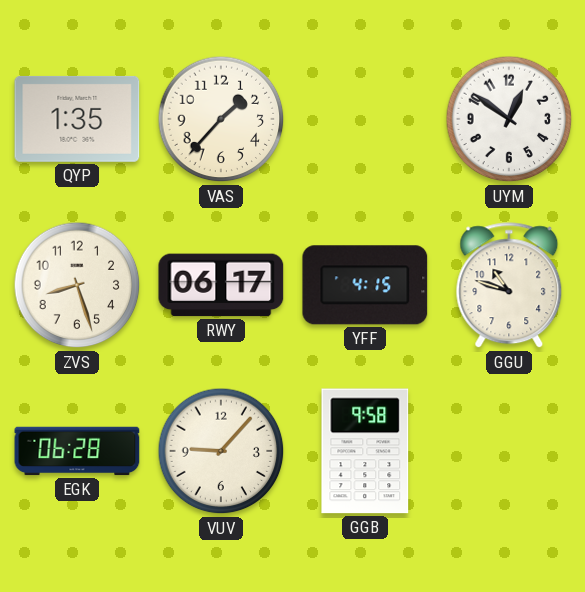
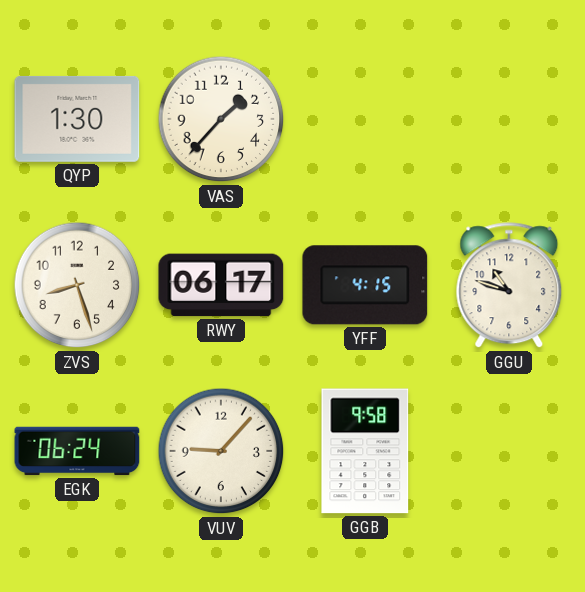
QYP: 1:35 -> 1:30
UYM: 12:51 -> none
EGK: 06:28 -> 06:24
